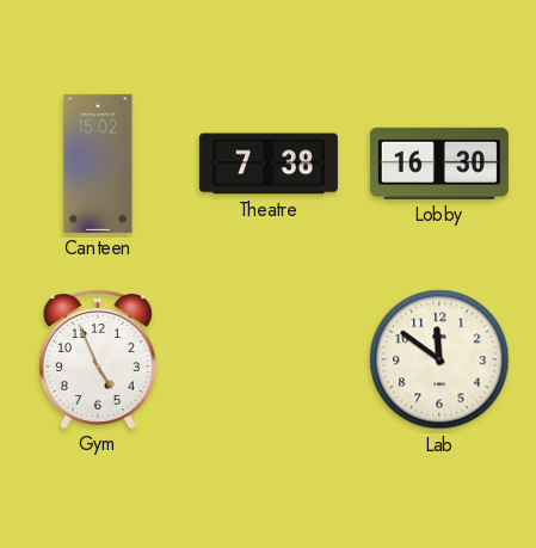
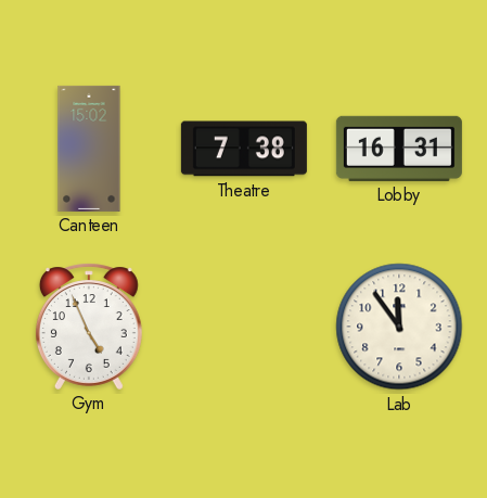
Lobby: 16:30 -> 16:31
Lab: 11:51 -> 11:54
